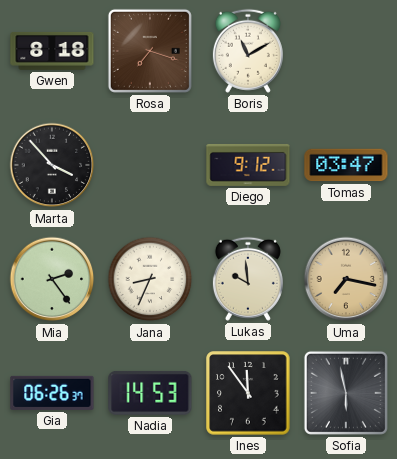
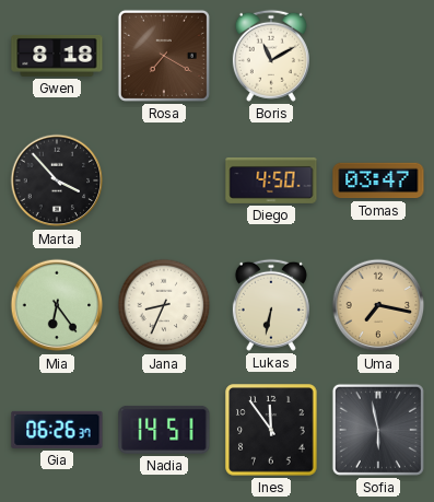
Rosa: 7:18 -> 7:20
Diego: 9:12 -> 4:50
Mia: 2:24 -> 6:24
Lukas: 9:59 -> 6:32
Nadia: 14:53 -> 14:51
